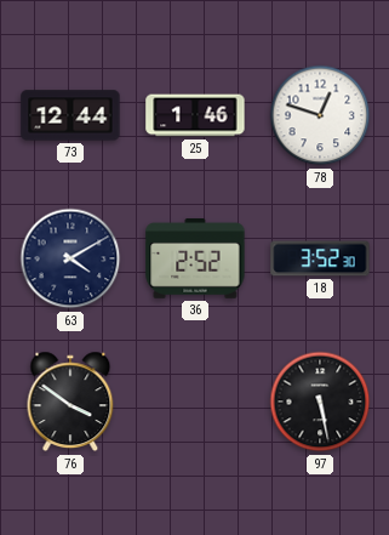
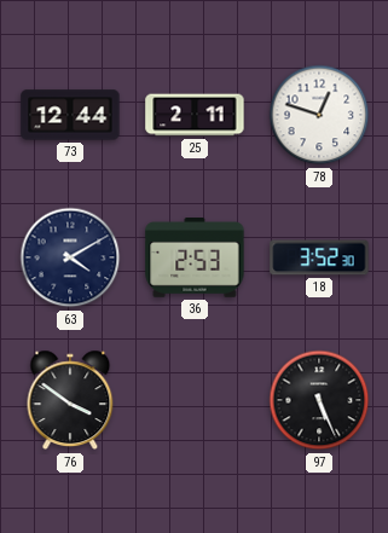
25: 1:46 -> 2:11
36: 2:52 -> 2:53
97: 5:28 -> 5:26
